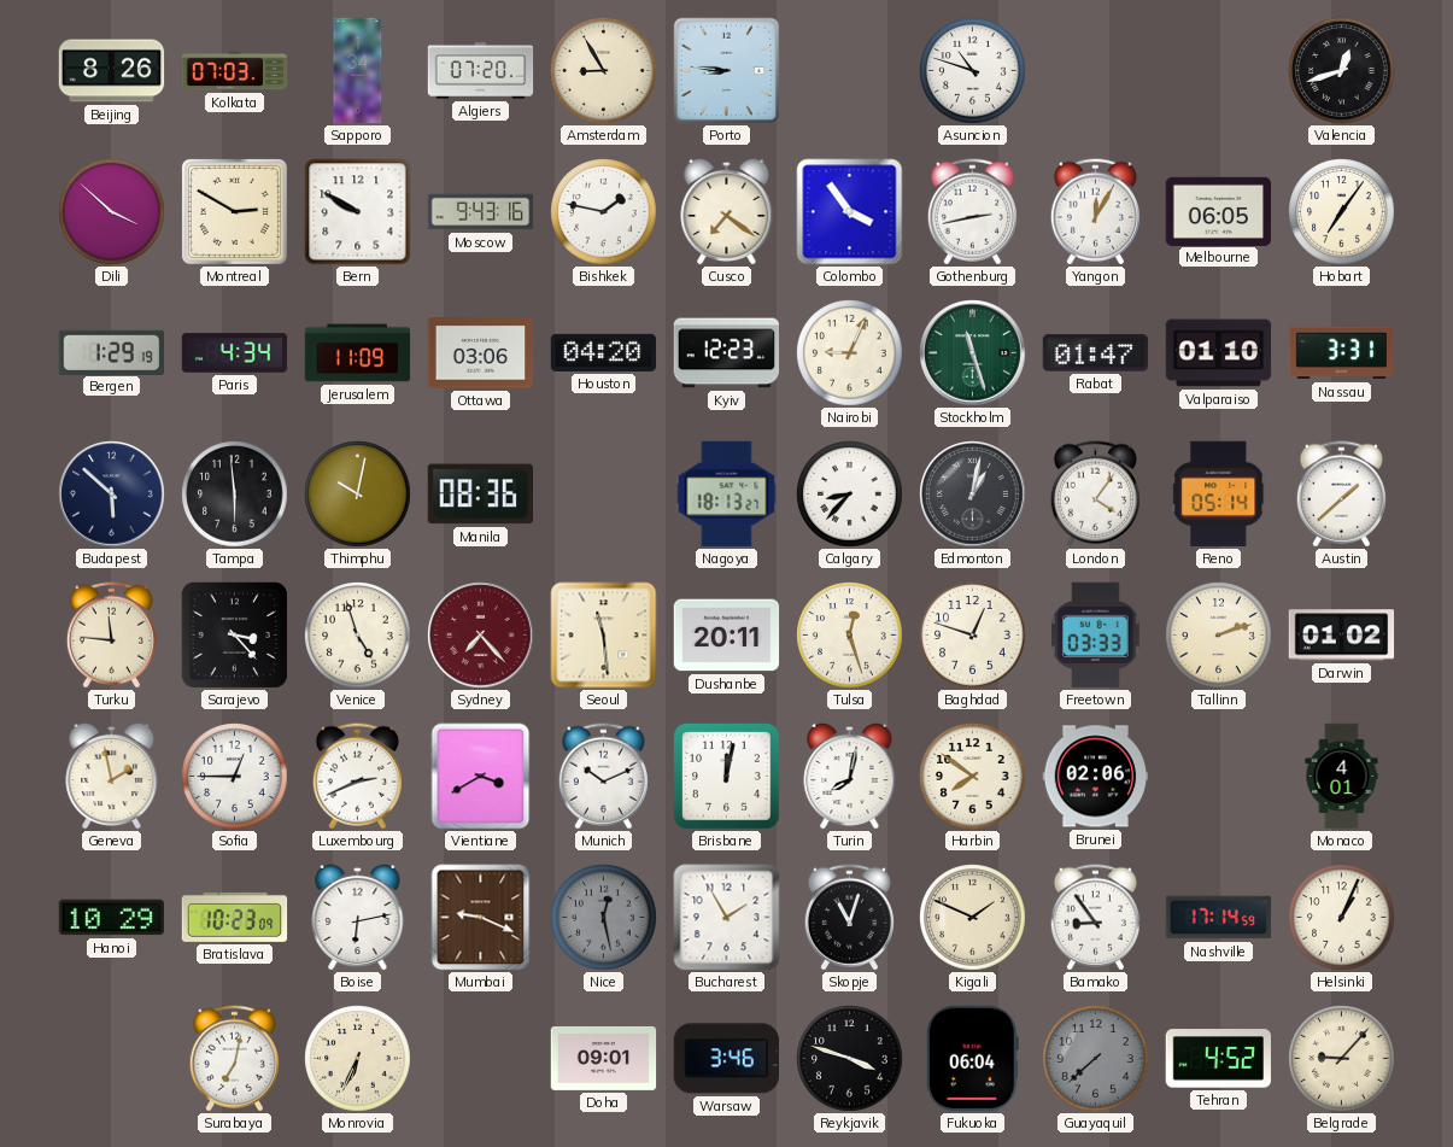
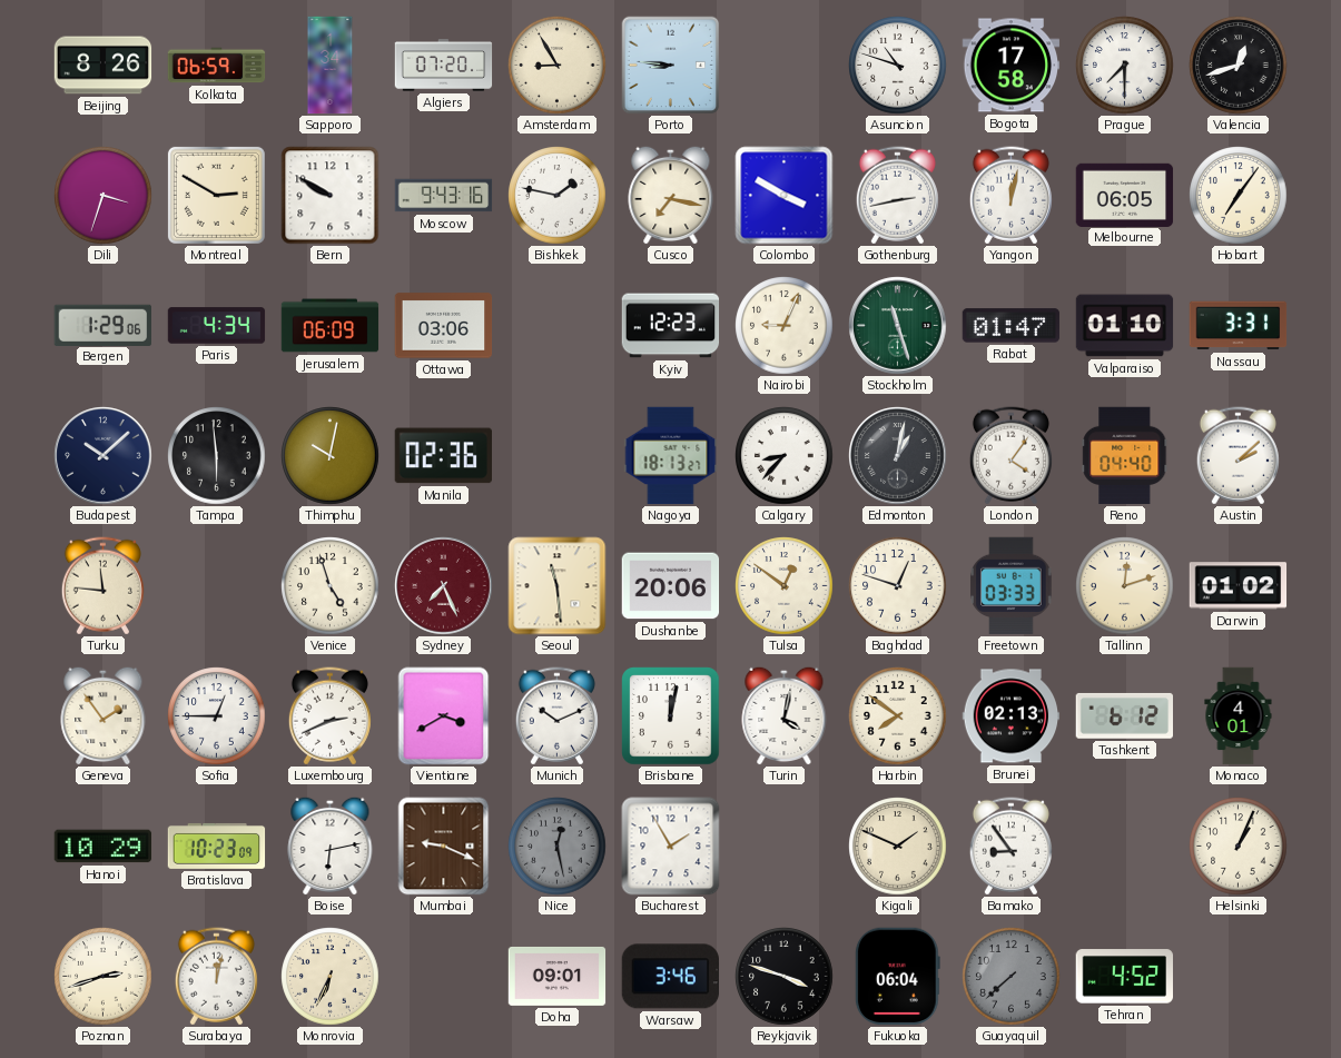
Kolkata: 07:03 -> 06:59
Bogota: none -> 17:58
Prague: none -> 7:30
Dili: 3:52 -> 3:33
Cusco: 7:21 -> 7:17
Colombo: 3:54 -> 3:50
Yangon: 12:05 -> 12:02
Bergen: 1:29:19 -> 1:29:06
Jerusalem: 11:09 -> 06:09
Houston: 04:20 -> none
Budapest: 5:52 -> 10:08
Manila: 08:36 -> 02:36
Reno: 05:14 -> 04:40
Austin: 1:38 -> 2:08
Sarajevo: 3:23 -> none
Sydney: 7:23 -> 7:26
Dushanbe: 20:11 -> 20:06
Tulsa: 12:27 -> 12:51
Tallinn: 2:12 -> 12:12
Geneva: 1:58 -> 1:54
Turin: 8:02 -> 4:02
Brunei: 02:06 -> 02:13
Tashkent: none -> 6:12
Skopje: 11:03 -> none
Nashville: 17:14 -> none
Poznan: none -> 2:42
Surabaya: 7:02 -> 12:02
Belgrade: 9:07 -> none
